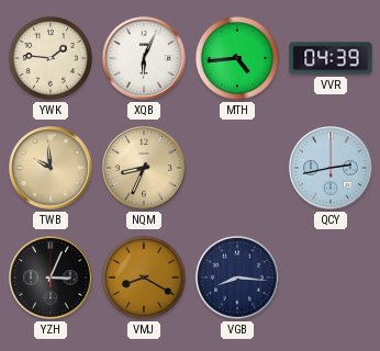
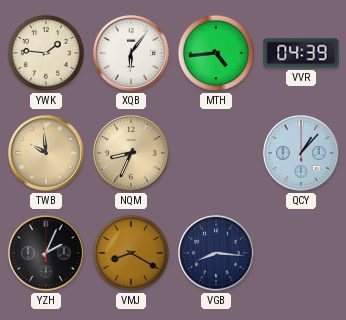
XQB: 6:04 -> 6:06
QCY: 2:43 -> 1:07
YZH: 3:04 -> 2:04
